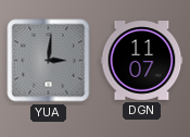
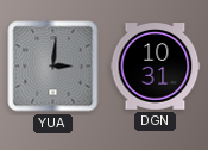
DGN: 11:07 -> 10:31
